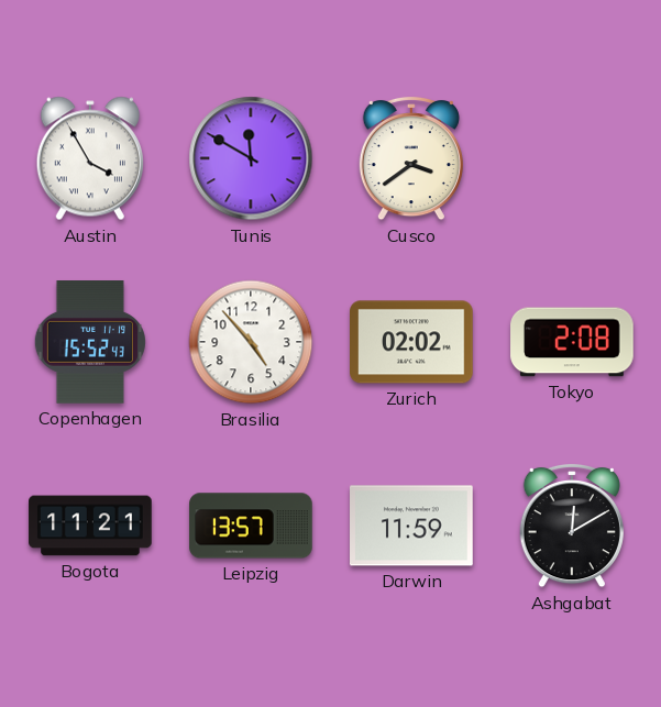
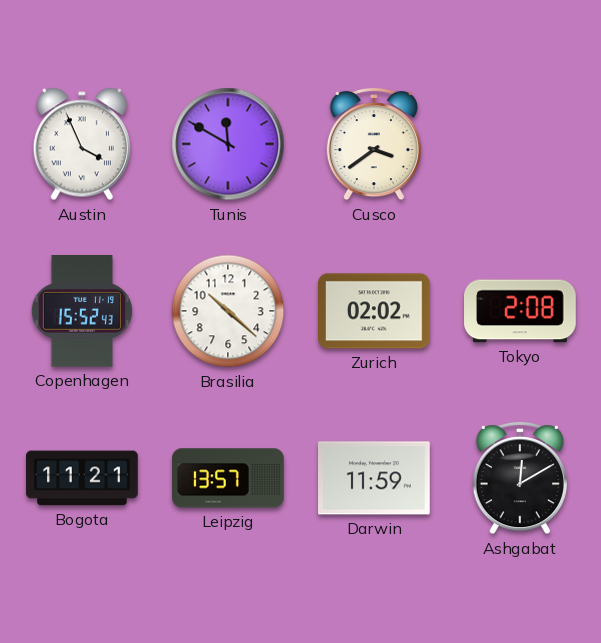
Austin: 3:55 -> 3:56
Brasilia: 4:53 -> 10:22
